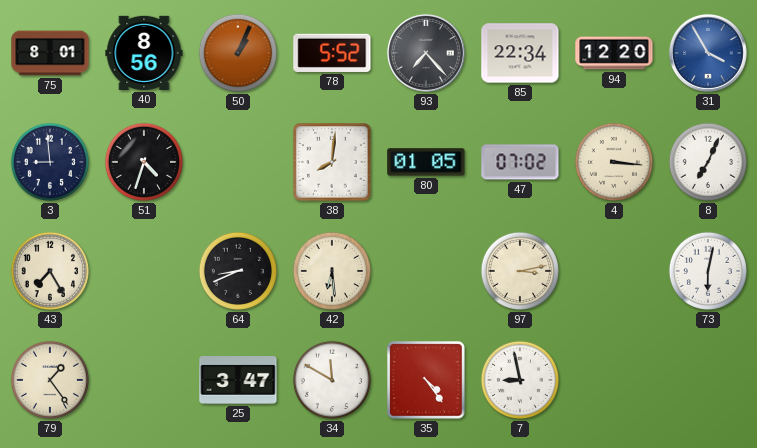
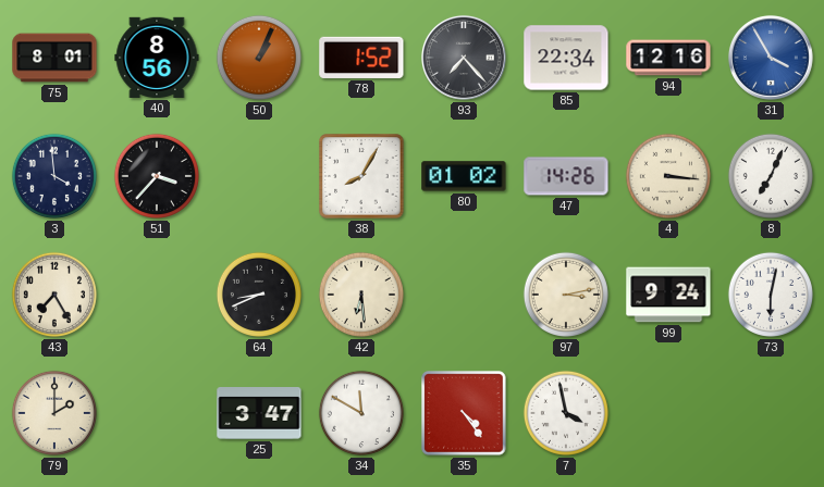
78: 5:52 -> 1:52
94: 12:20 -> 12:16
3: 8:59 -> 3:59
51: 4:33 -> 3:37
38: 8:01 -> 8:05
80: 01:05 -> 01:02
47: 07:02 -> 14:26
99: none -> 9:24
79: 1:24 -> 2:00
7: 8:58 -> 3:58
